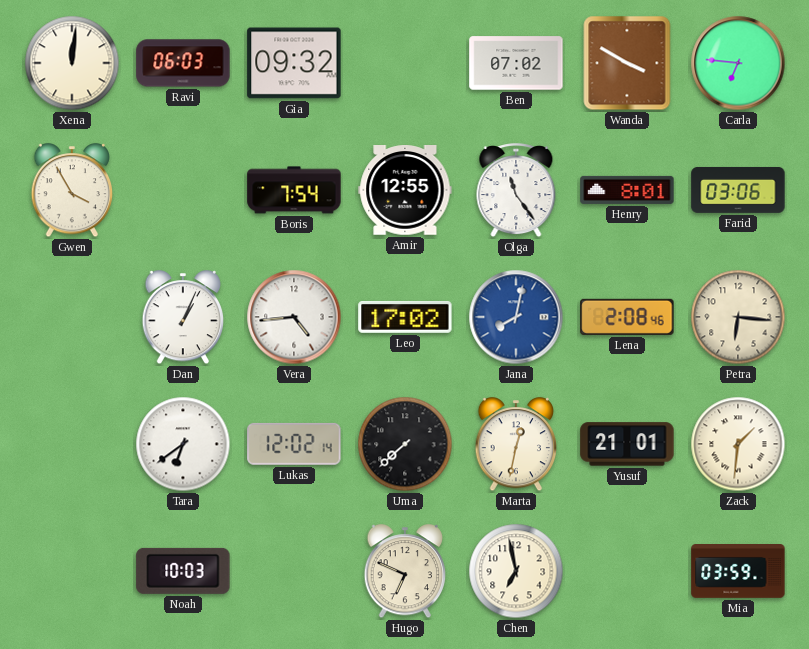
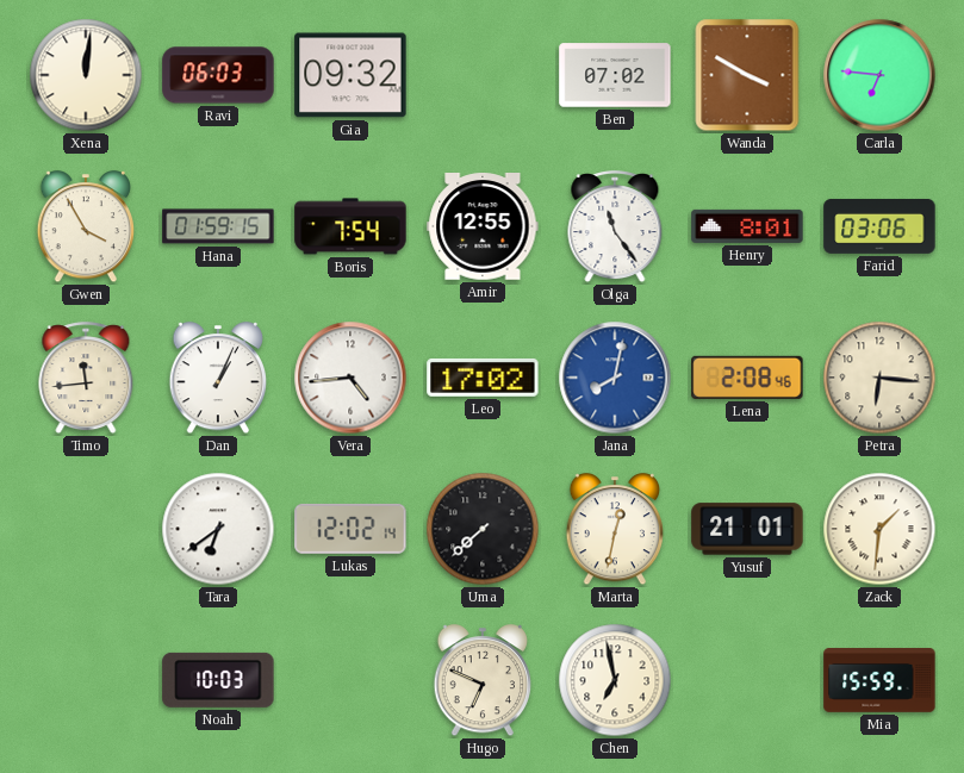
Hana: none -> 01:59
Timo: none -> 11:44
Mia: 03:59 -> 15:59
